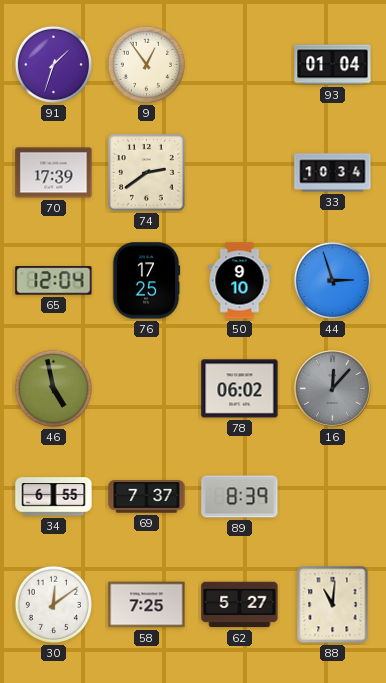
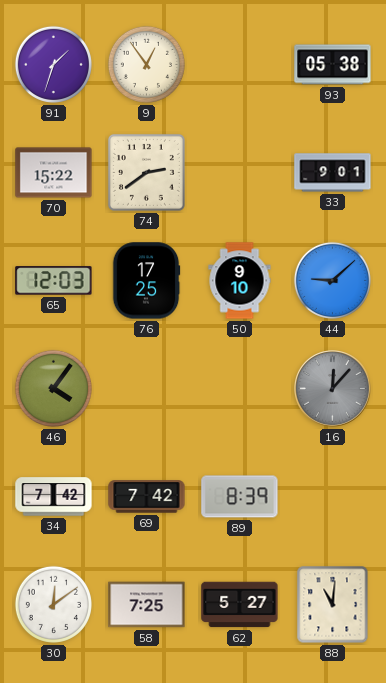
93: 01:04 -> 05:38
70: 17:39 -> 15:22
33: 10:34 -> 9:01
65: 12:04 -> 12:03
44: 2:57 -> 9:08
46: 4:58 -> 4:06
78: 06:02 -> none
34: 6:55 -> 7:42
69: 7:37 -> 7:42
